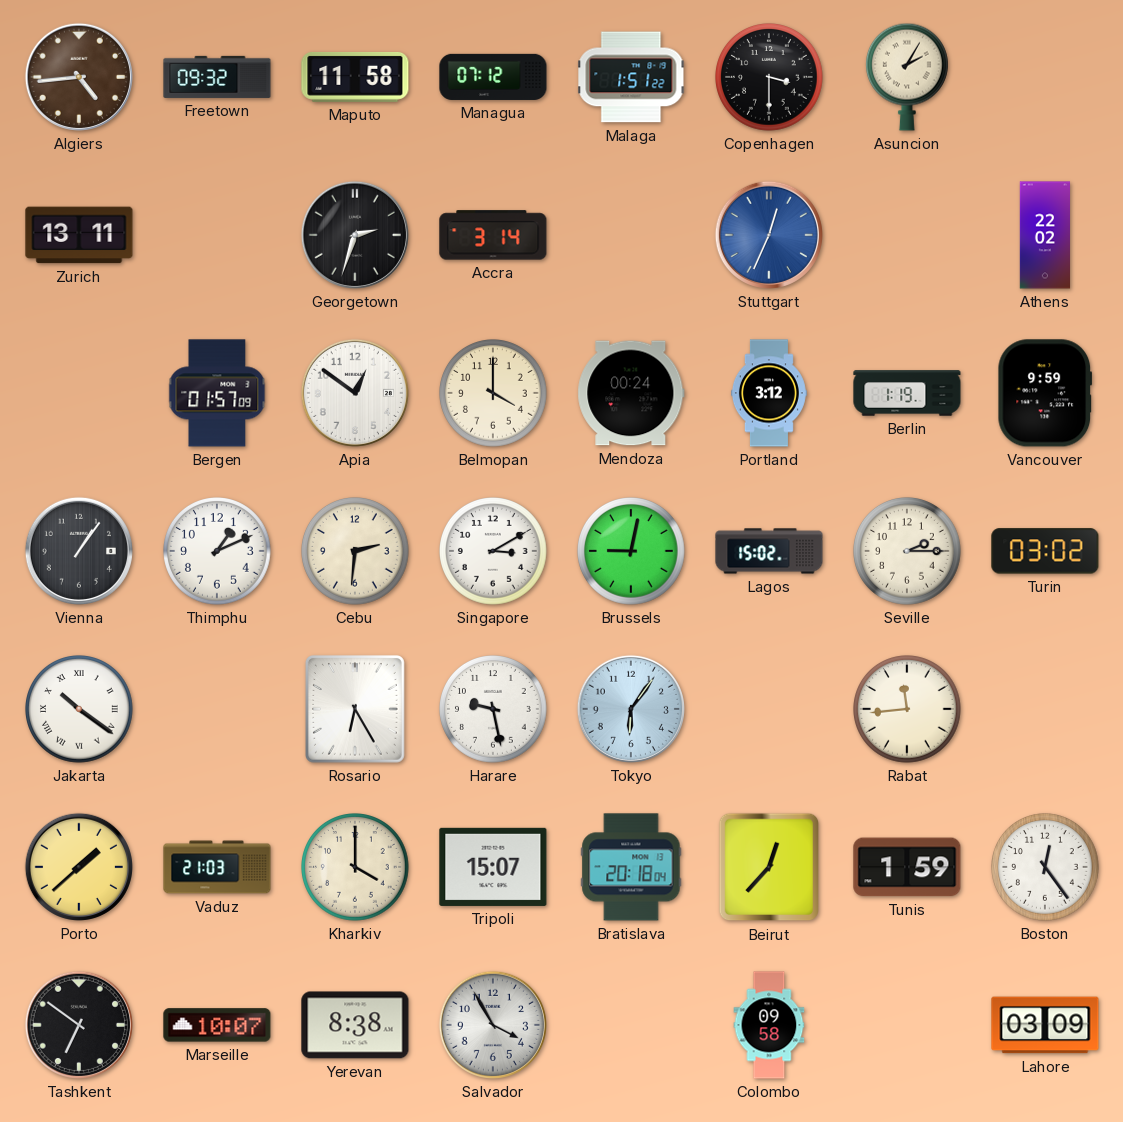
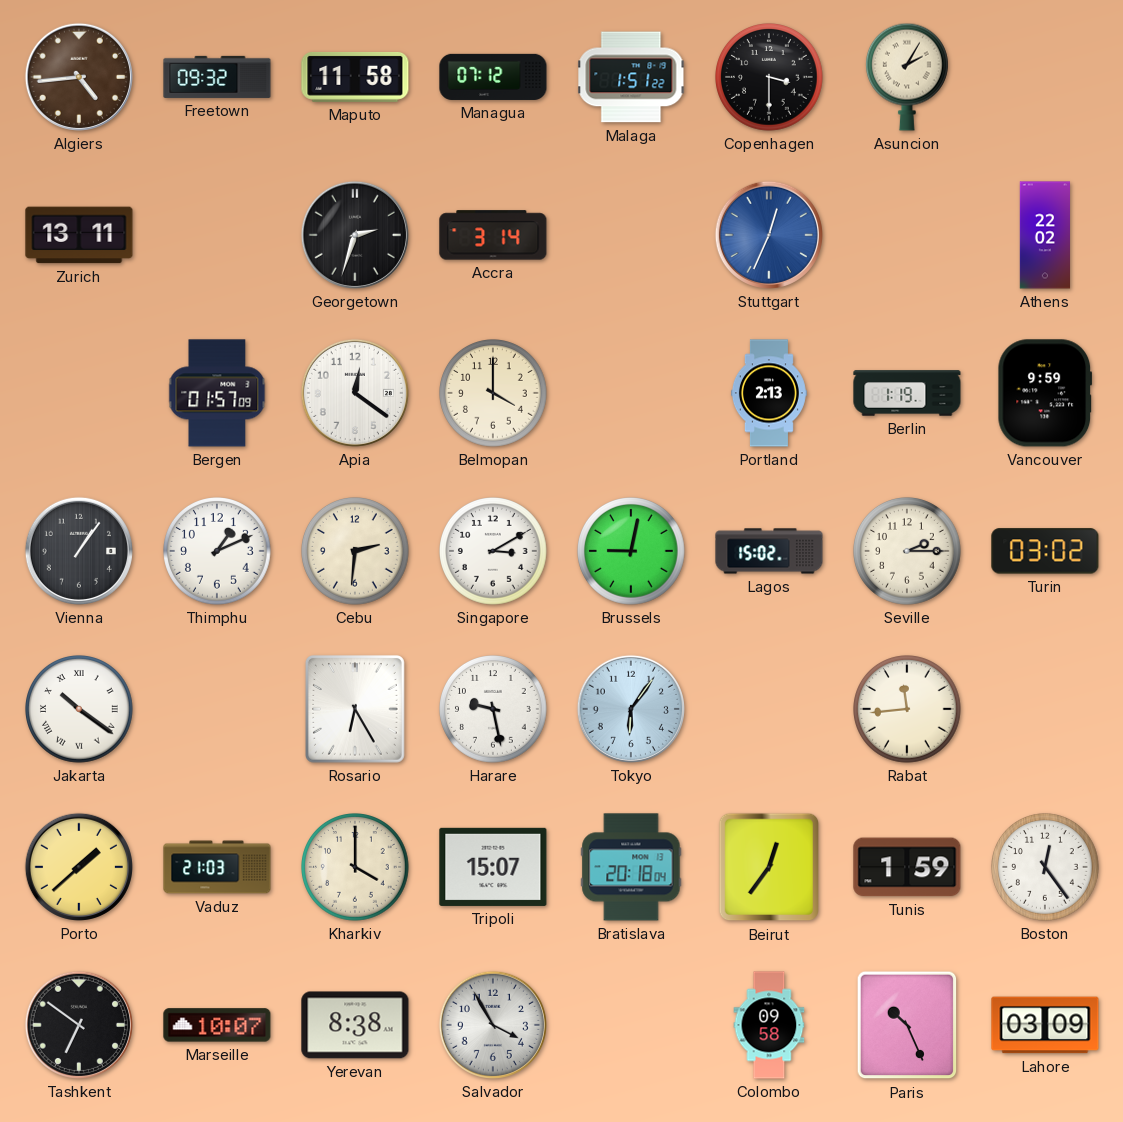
Apia: 12:51 -> 12:21
Mendoza: 00:24 -> none
Portland: 3:12 -> 2:13
Beirut: 12:37 -> 12:36
Paris: none -> 10:26
